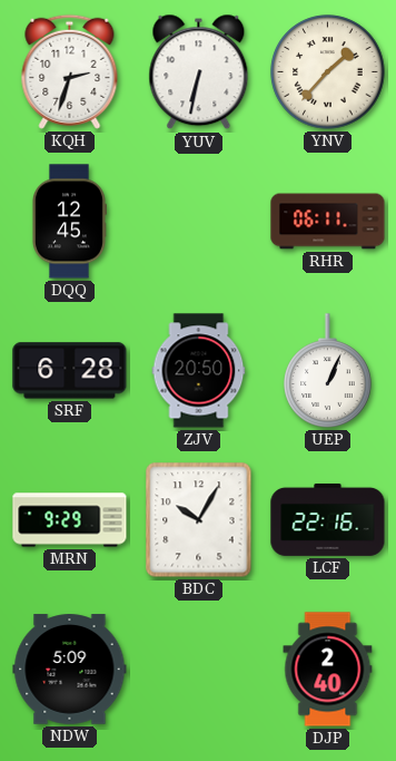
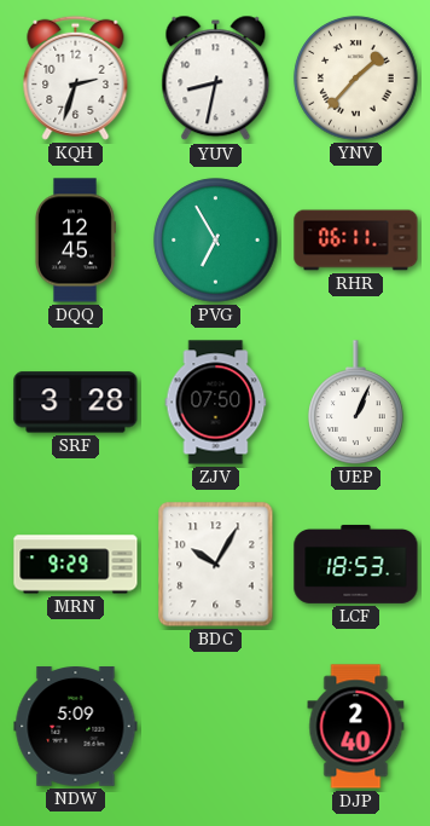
YUV: 6:32 -> 8:32
PVG: none -> 6:55
SRF: 6:28 -> 3:28
ZJV: 20:50 -> 07:50
LCF: 22:16 -> 18:53
